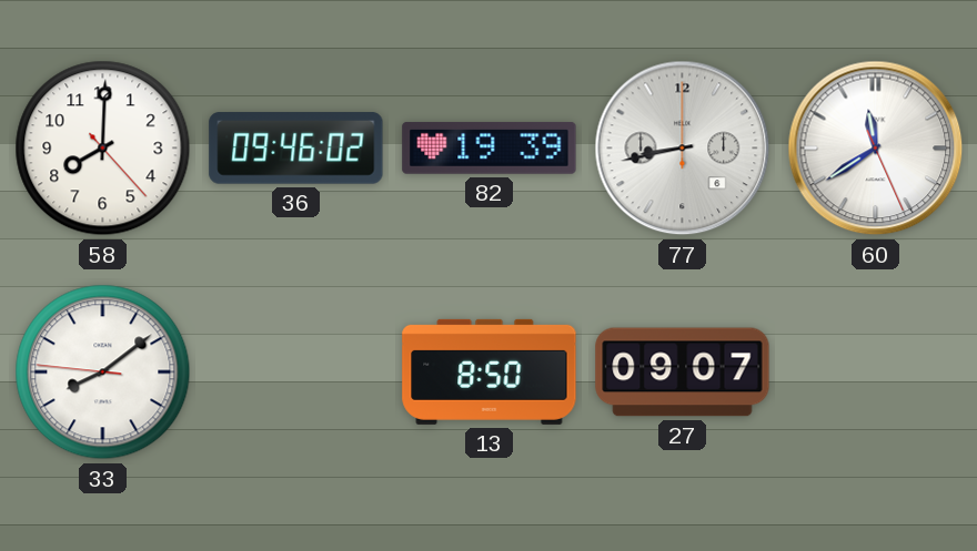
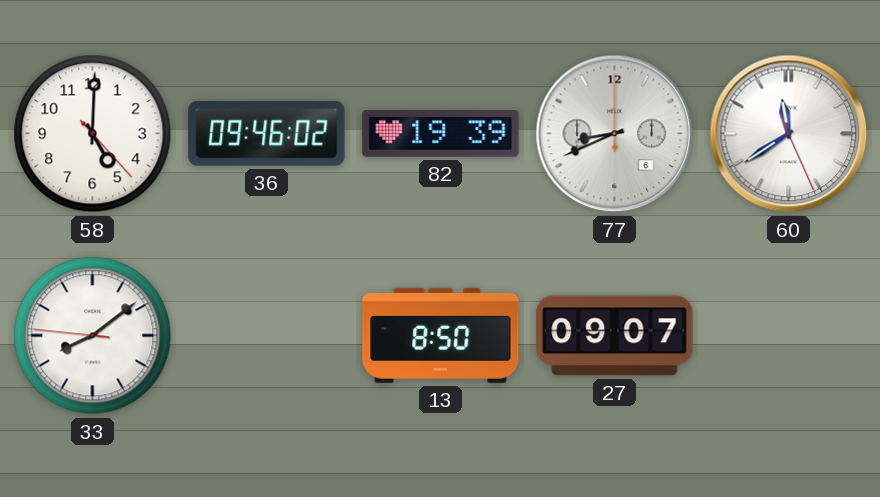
58: 8:00 -> 5:00
77: 8:43 -> 8:41
